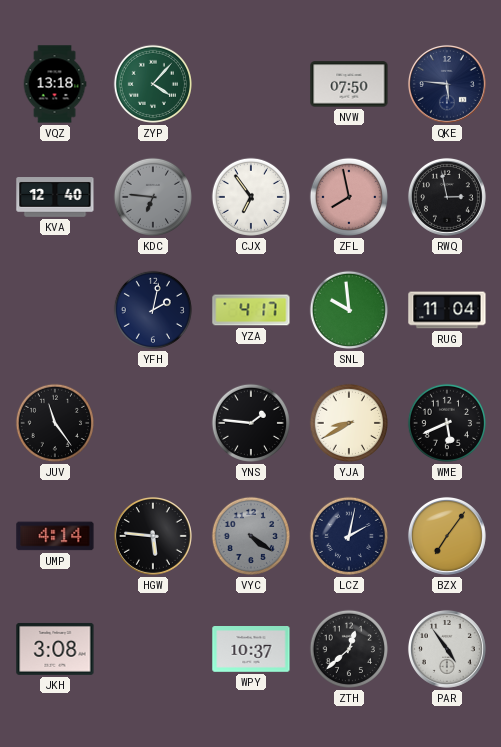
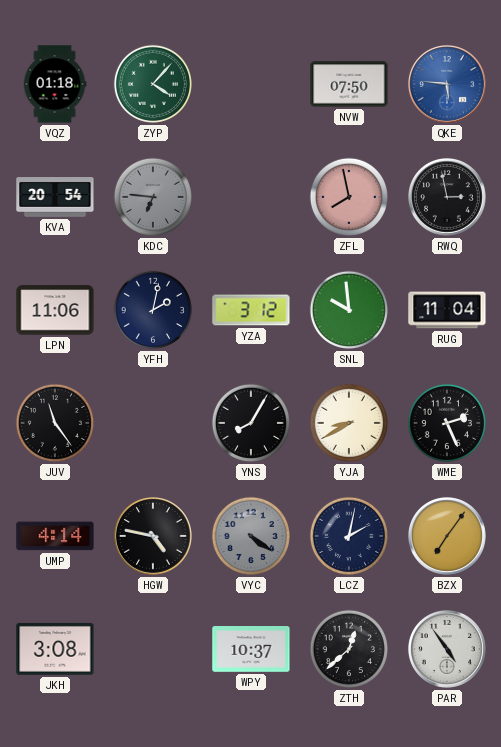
VQZ: 13:18 -> 01:18
QKE dial: navy -> blue
KVA: 12:40 -> 20:54
CJX: 6:54 -> none
LPN: none -> 11:06
YZA: 4:17 -> 3:12
YNS: 1:46 -> 8:05
WME: 5:41 -> 2:26
HGW: 5:46 -> 4:47
